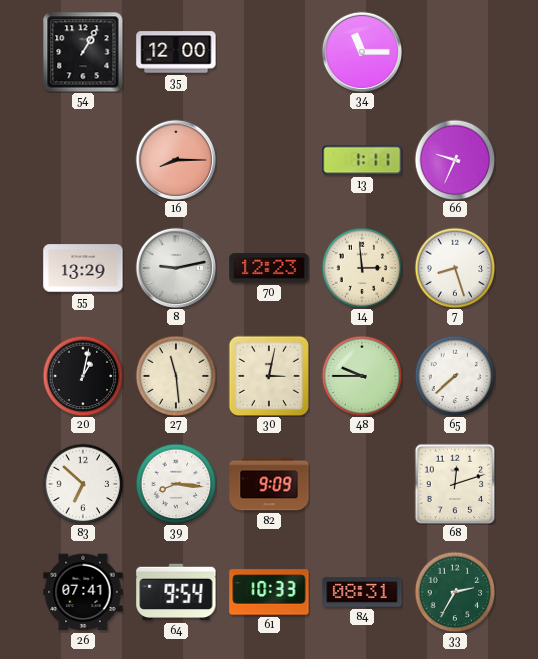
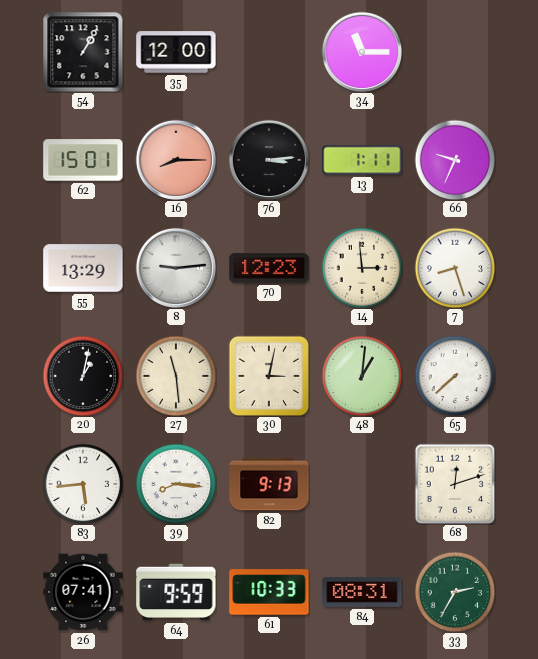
62: none -> 15:01
76: none -> 3:14
8: 9:13 -> 9:14
48: 9:45 -> 1:01
83: 6:52 -> 5:44
82: 9:09 -> 9:13
64: 9:54 -> 9:59
